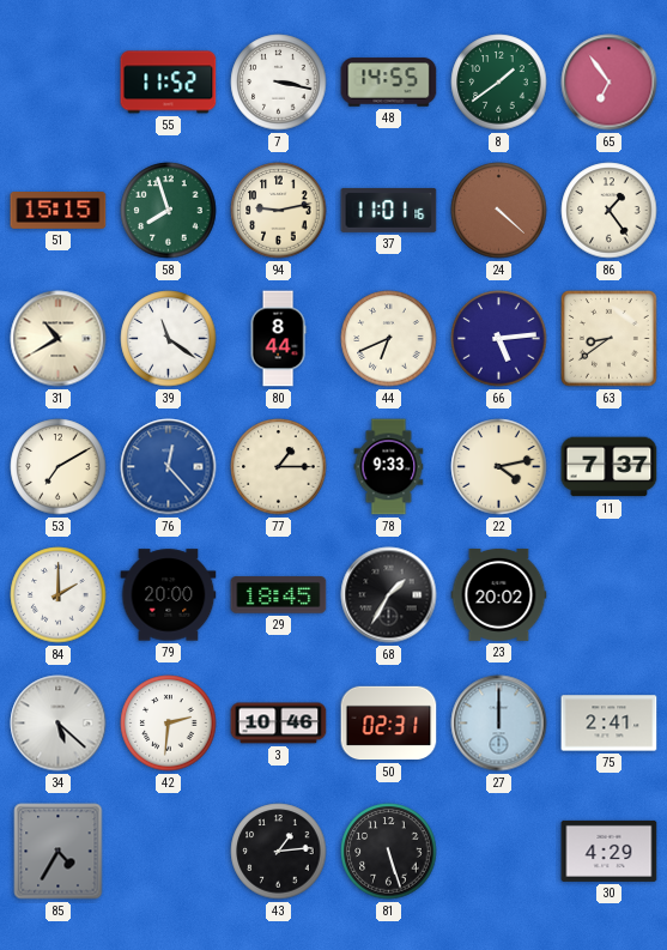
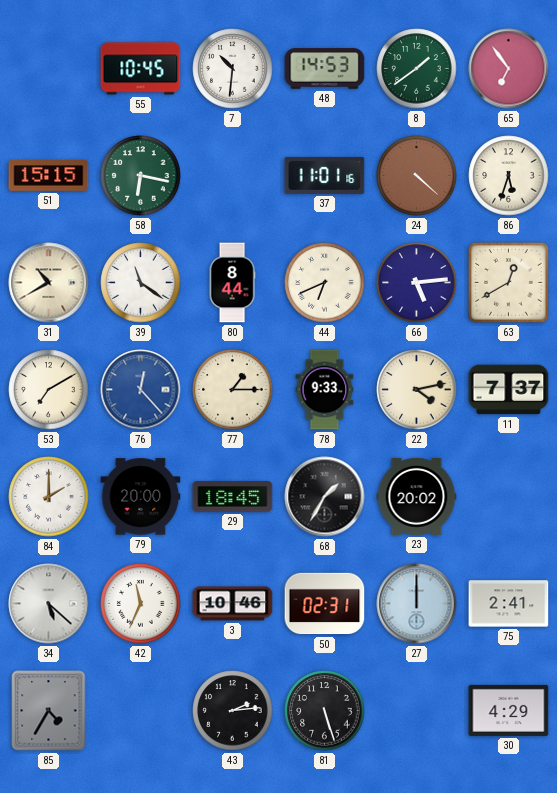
55: 11:52 -> 10:45
7: 3:17 -> 10:31
48: 14:55 -> 14:53
58: 7:57 -> 6:17
94: 9:13 -> none
86: 1:24 -> 5:33
63: 8:39 -> 12:40
42: 2:31 -> 11:34
43: 1:14 -> 2:14
